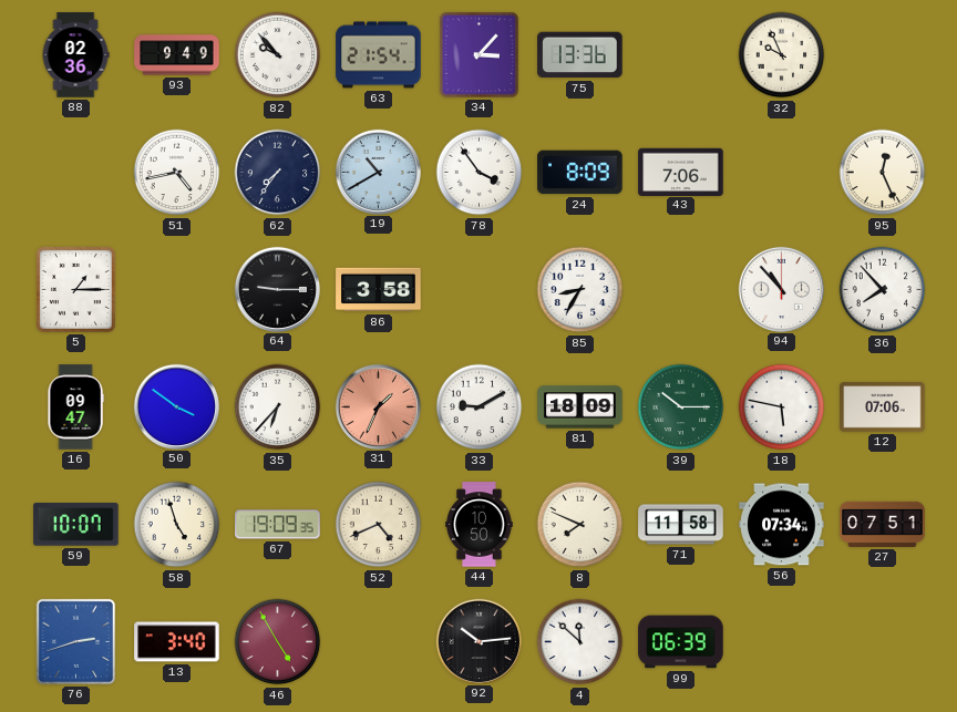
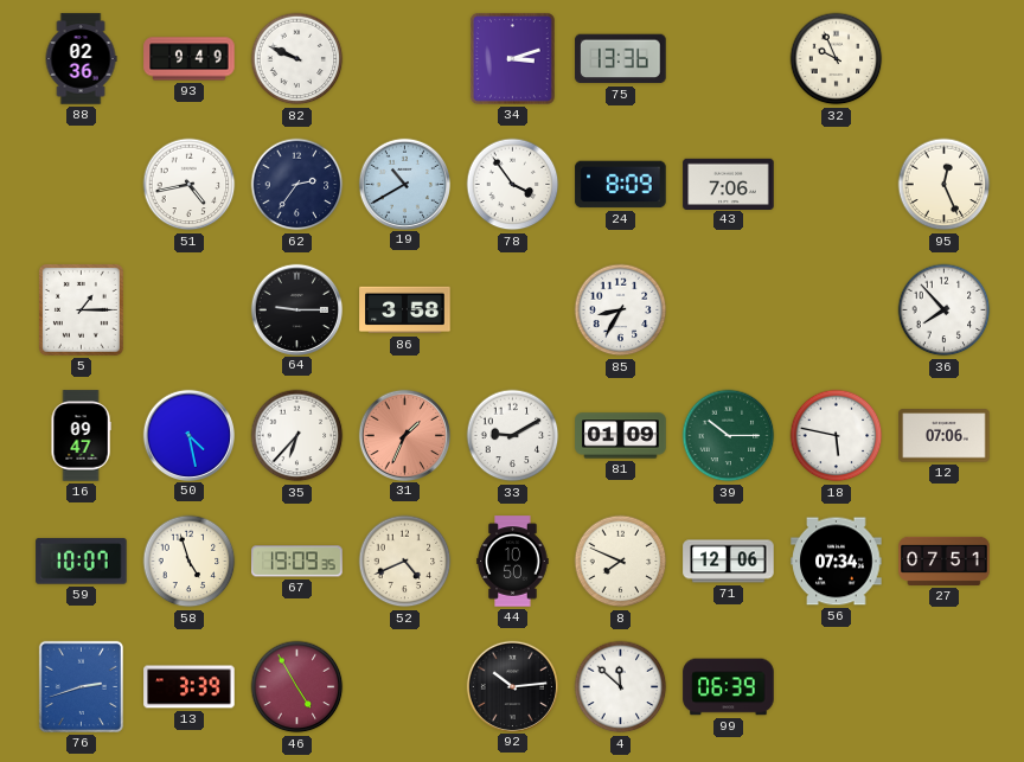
82: 9:53 -> 9:49
63: 21:54 -> none
34: 3:07 -> 3:12
62: 7:36 -> 2:36
94: 10:53 -> none
50: 3:51 -> 4:28
81: 18:09 -> 01:09
71: 11:58 -> 12:06
13: 3:40 -> 3:39
